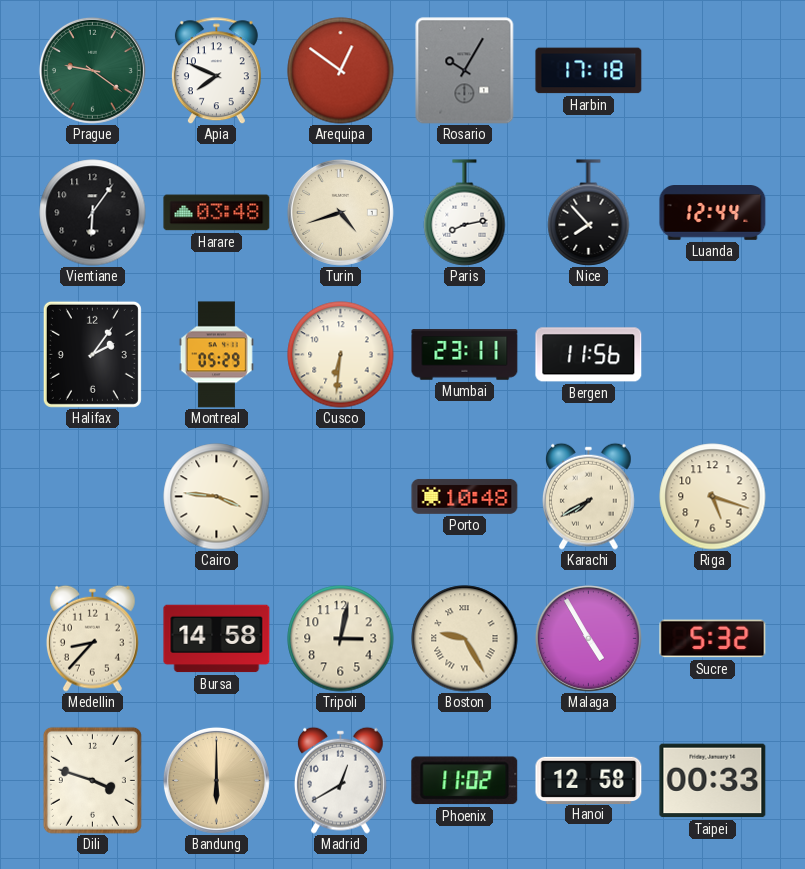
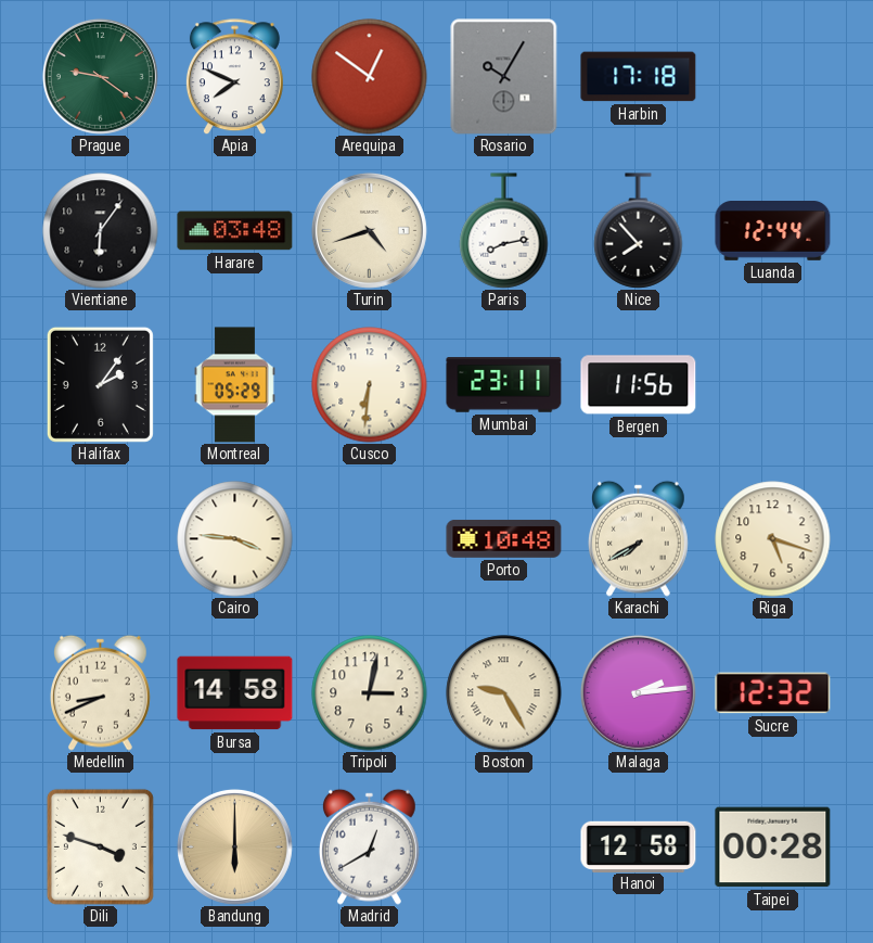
Medellin: 8:37 -> 8:41
Malaga: 4:55 -> 2:14
Sucre: 5:32 -> 12:32
Phoenix: 11:02 -> none
Taipei: 00:33 -> 00:28
